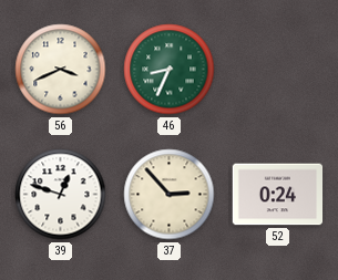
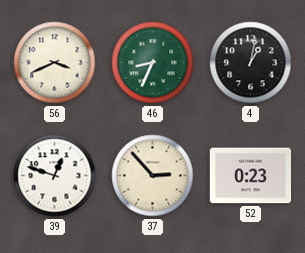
4: none -> 1:02
52: 0:24 -> 0:23
